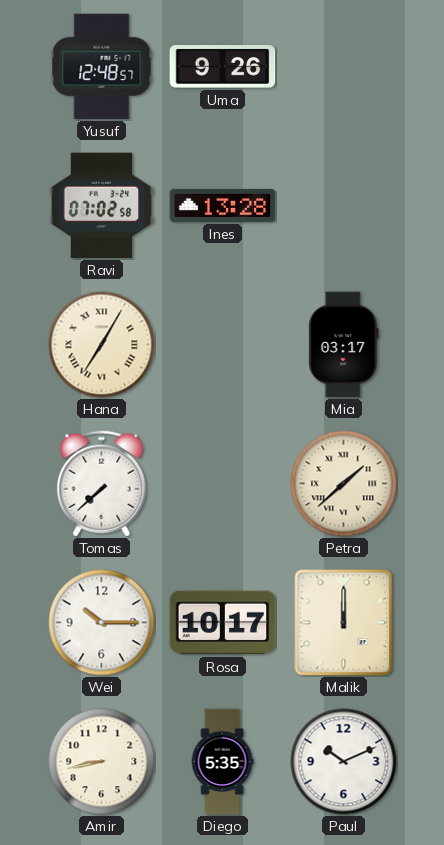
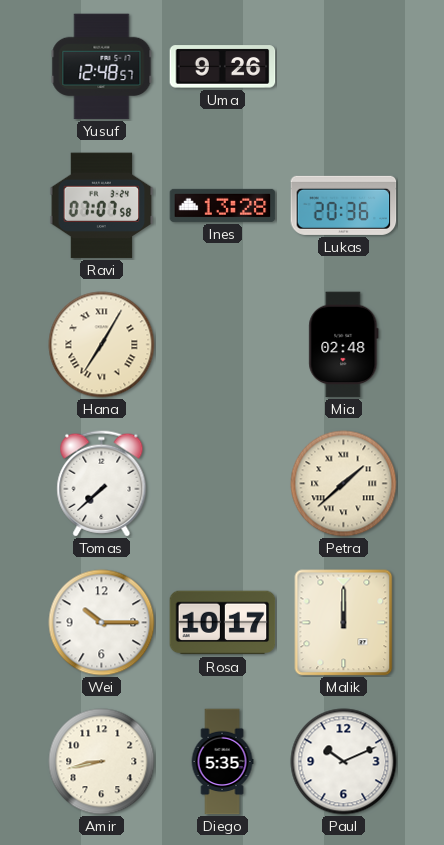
Ravi: 07:02 -> 07:07
Lukas: none -> 20:36
Mia: 03:17 -> 02:48
